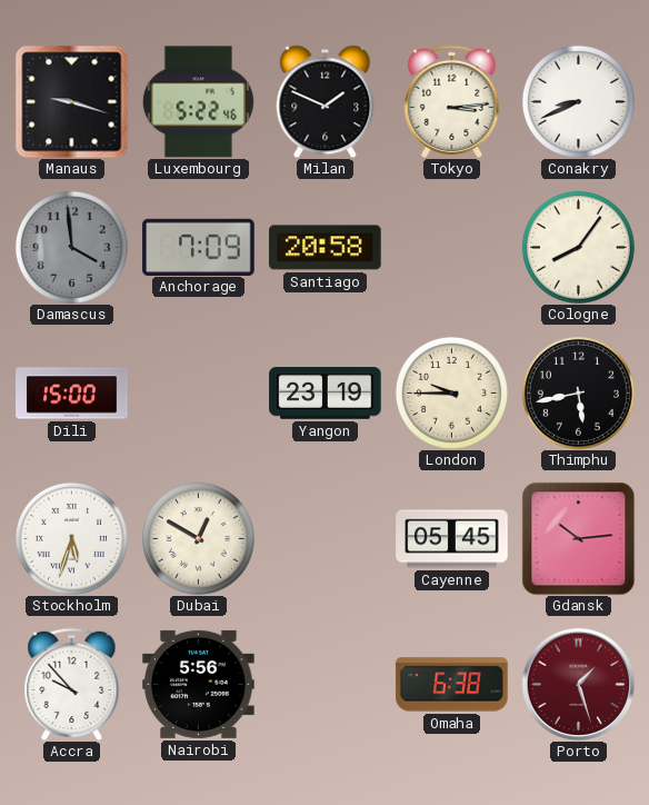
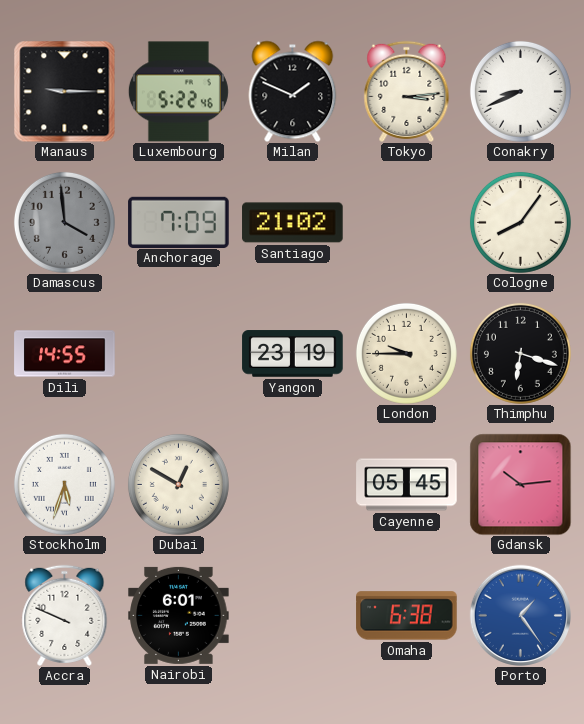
Manaus: 9:18 -> 9:15
Santiago: 20:58 -> 21:02
Dili: 15:00 -> 14:55
Thimphu: 5:43 -> 6:18
Accra: 9:53 -> 9:49
Nairobi: 5:56 -> 6:01
Porto: 1:27 -> 1:24
Porto dial: burgundy -> blue
